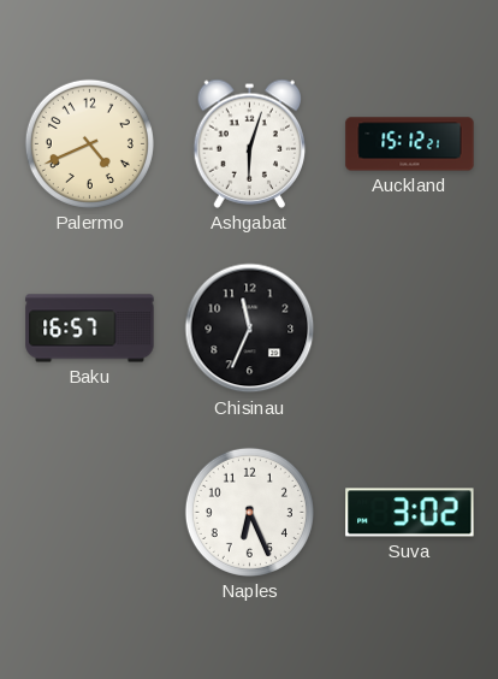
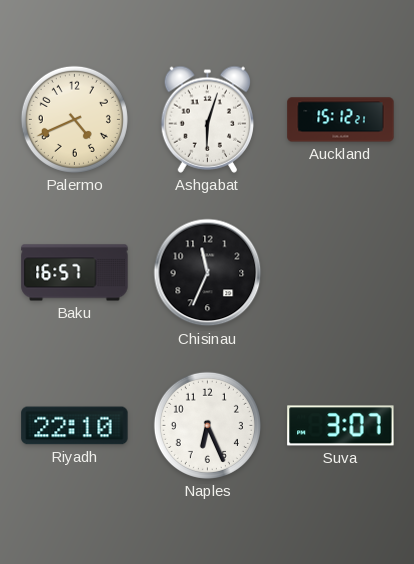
Riyadh: none -> 22:10
Suva: 3:02 -> 3:07
